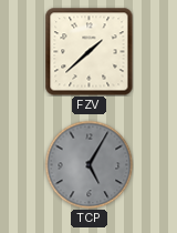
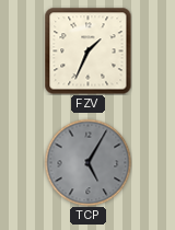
FZV: 1:38 -> 1:34
